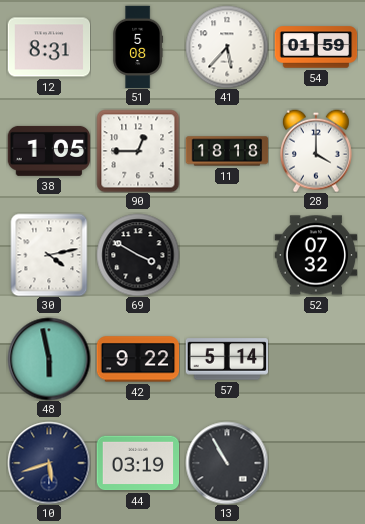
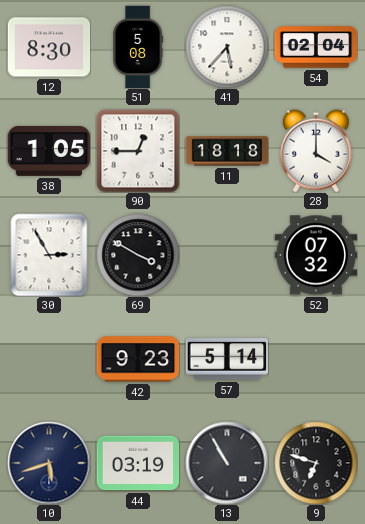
12: 8:31 -> 8:30
54: 01:59 -> 02:04
30: 4:13 -> 2:55
48: 5:58 -> none
42: 9:22 -> 9:23
9: none -> 6:48
